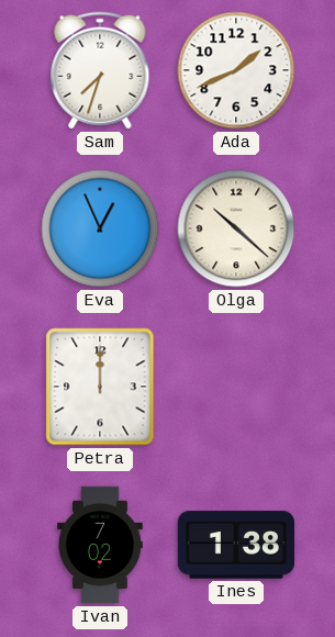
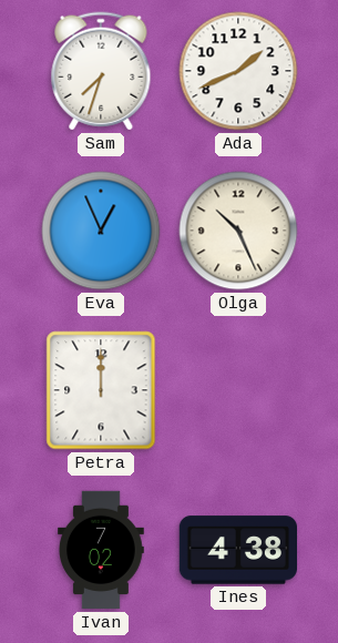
Olga: 10:22 -> 10:26
Ines: 1:38 -> 4:38
